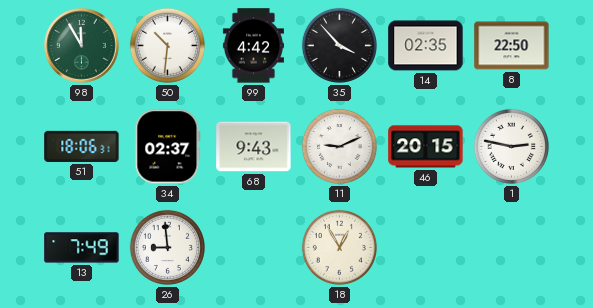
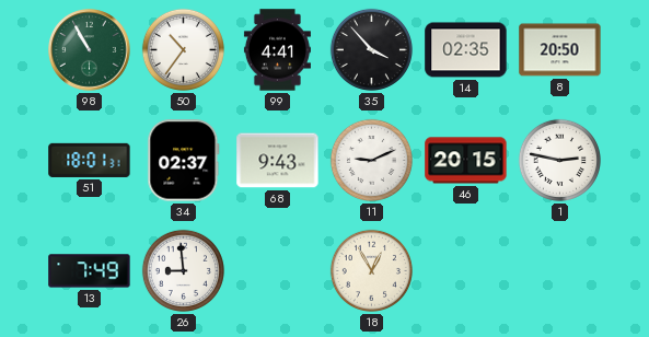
98: 11:55 -> 10:55
50: 10:31 -> 10:36
99: 4:42 -> 4:41
8: 22:50 -> 20:50
51: 18:06 -> 18:01
